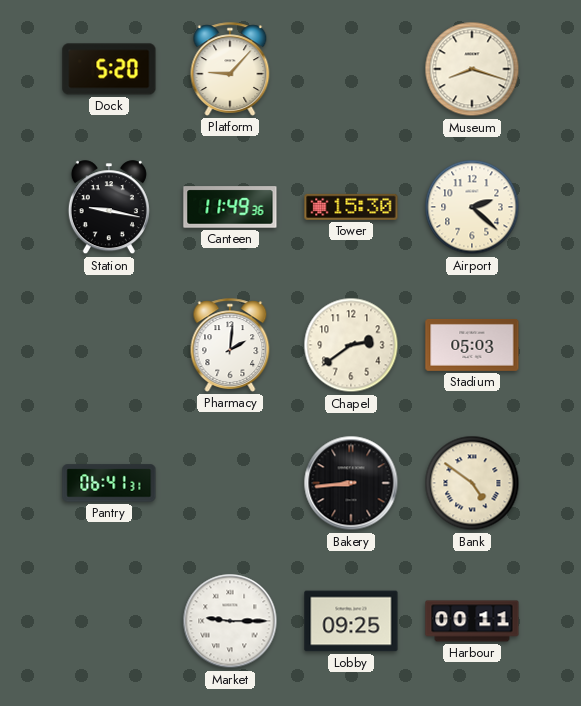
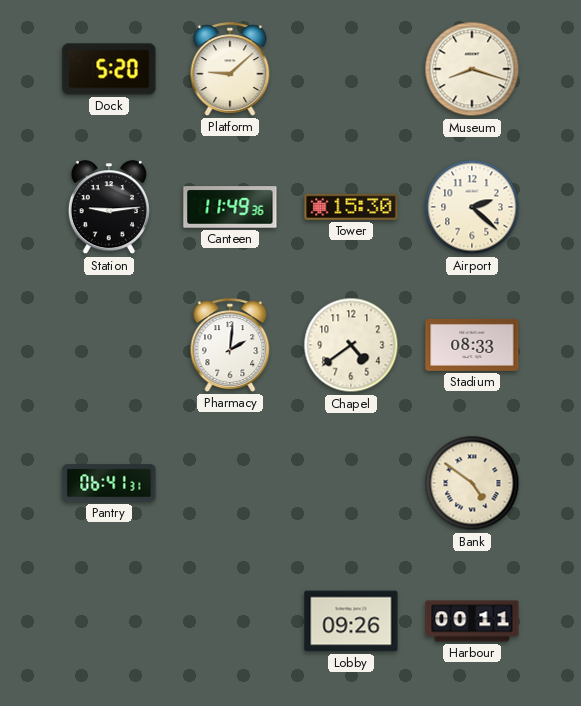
Platform: 9:07 -> 9:08
Station: 9:17 -> 9:14
Chapel: 2:39 -> 4:39
Stadium: 05:03 -> 08:33
Bakery: 8:44 -> none
Market: 9:15 -> none
Lobby: 09:25 -> 09:26
